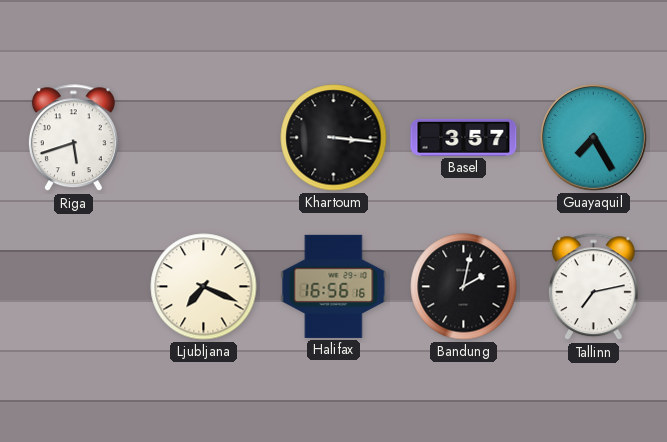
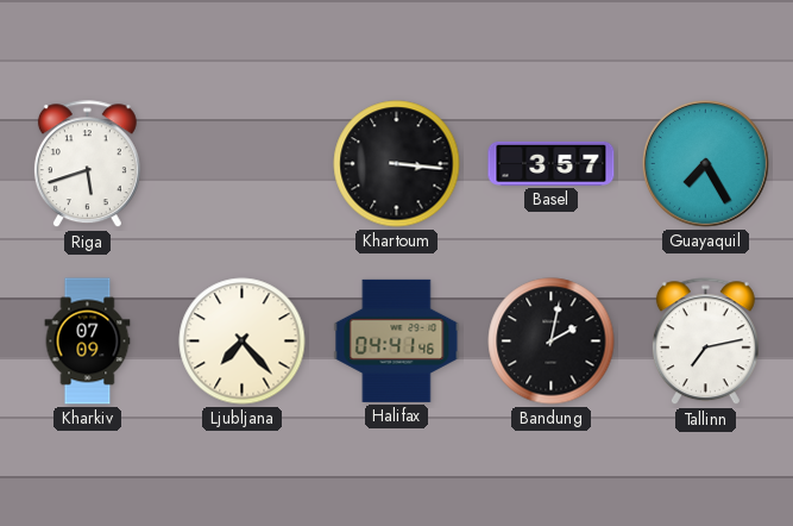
Kharkiv: none -> 07:09
Ljubljana: 7:19 -> 7:23
Halifax: 16:56 -> 04:41
